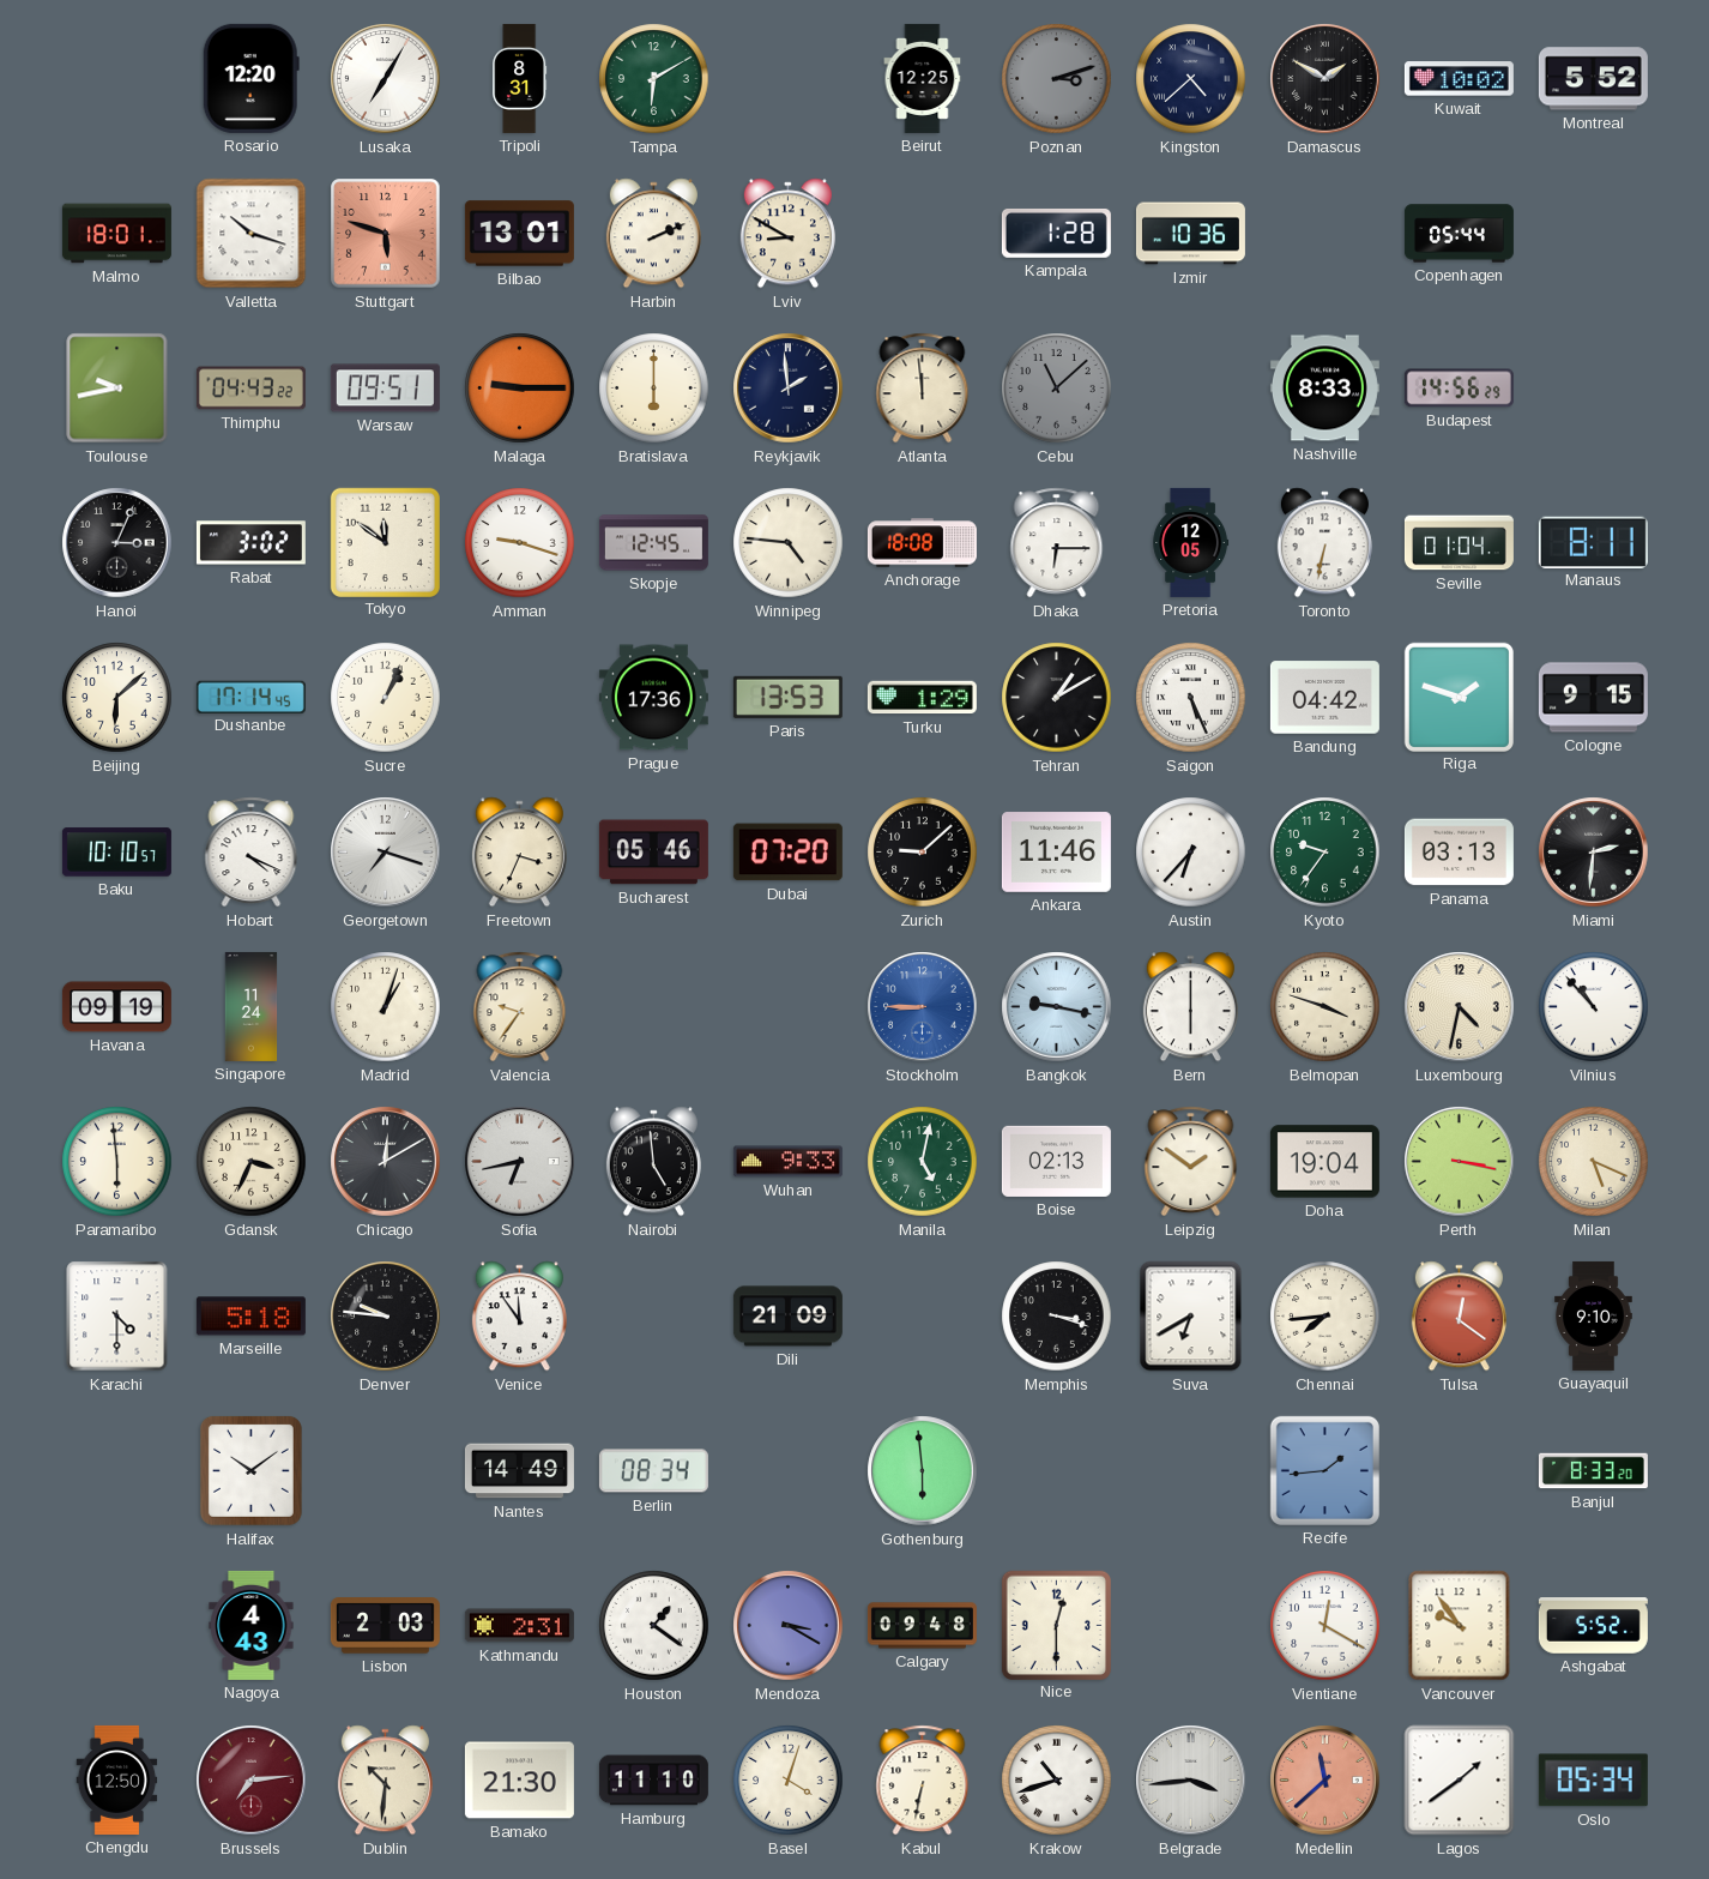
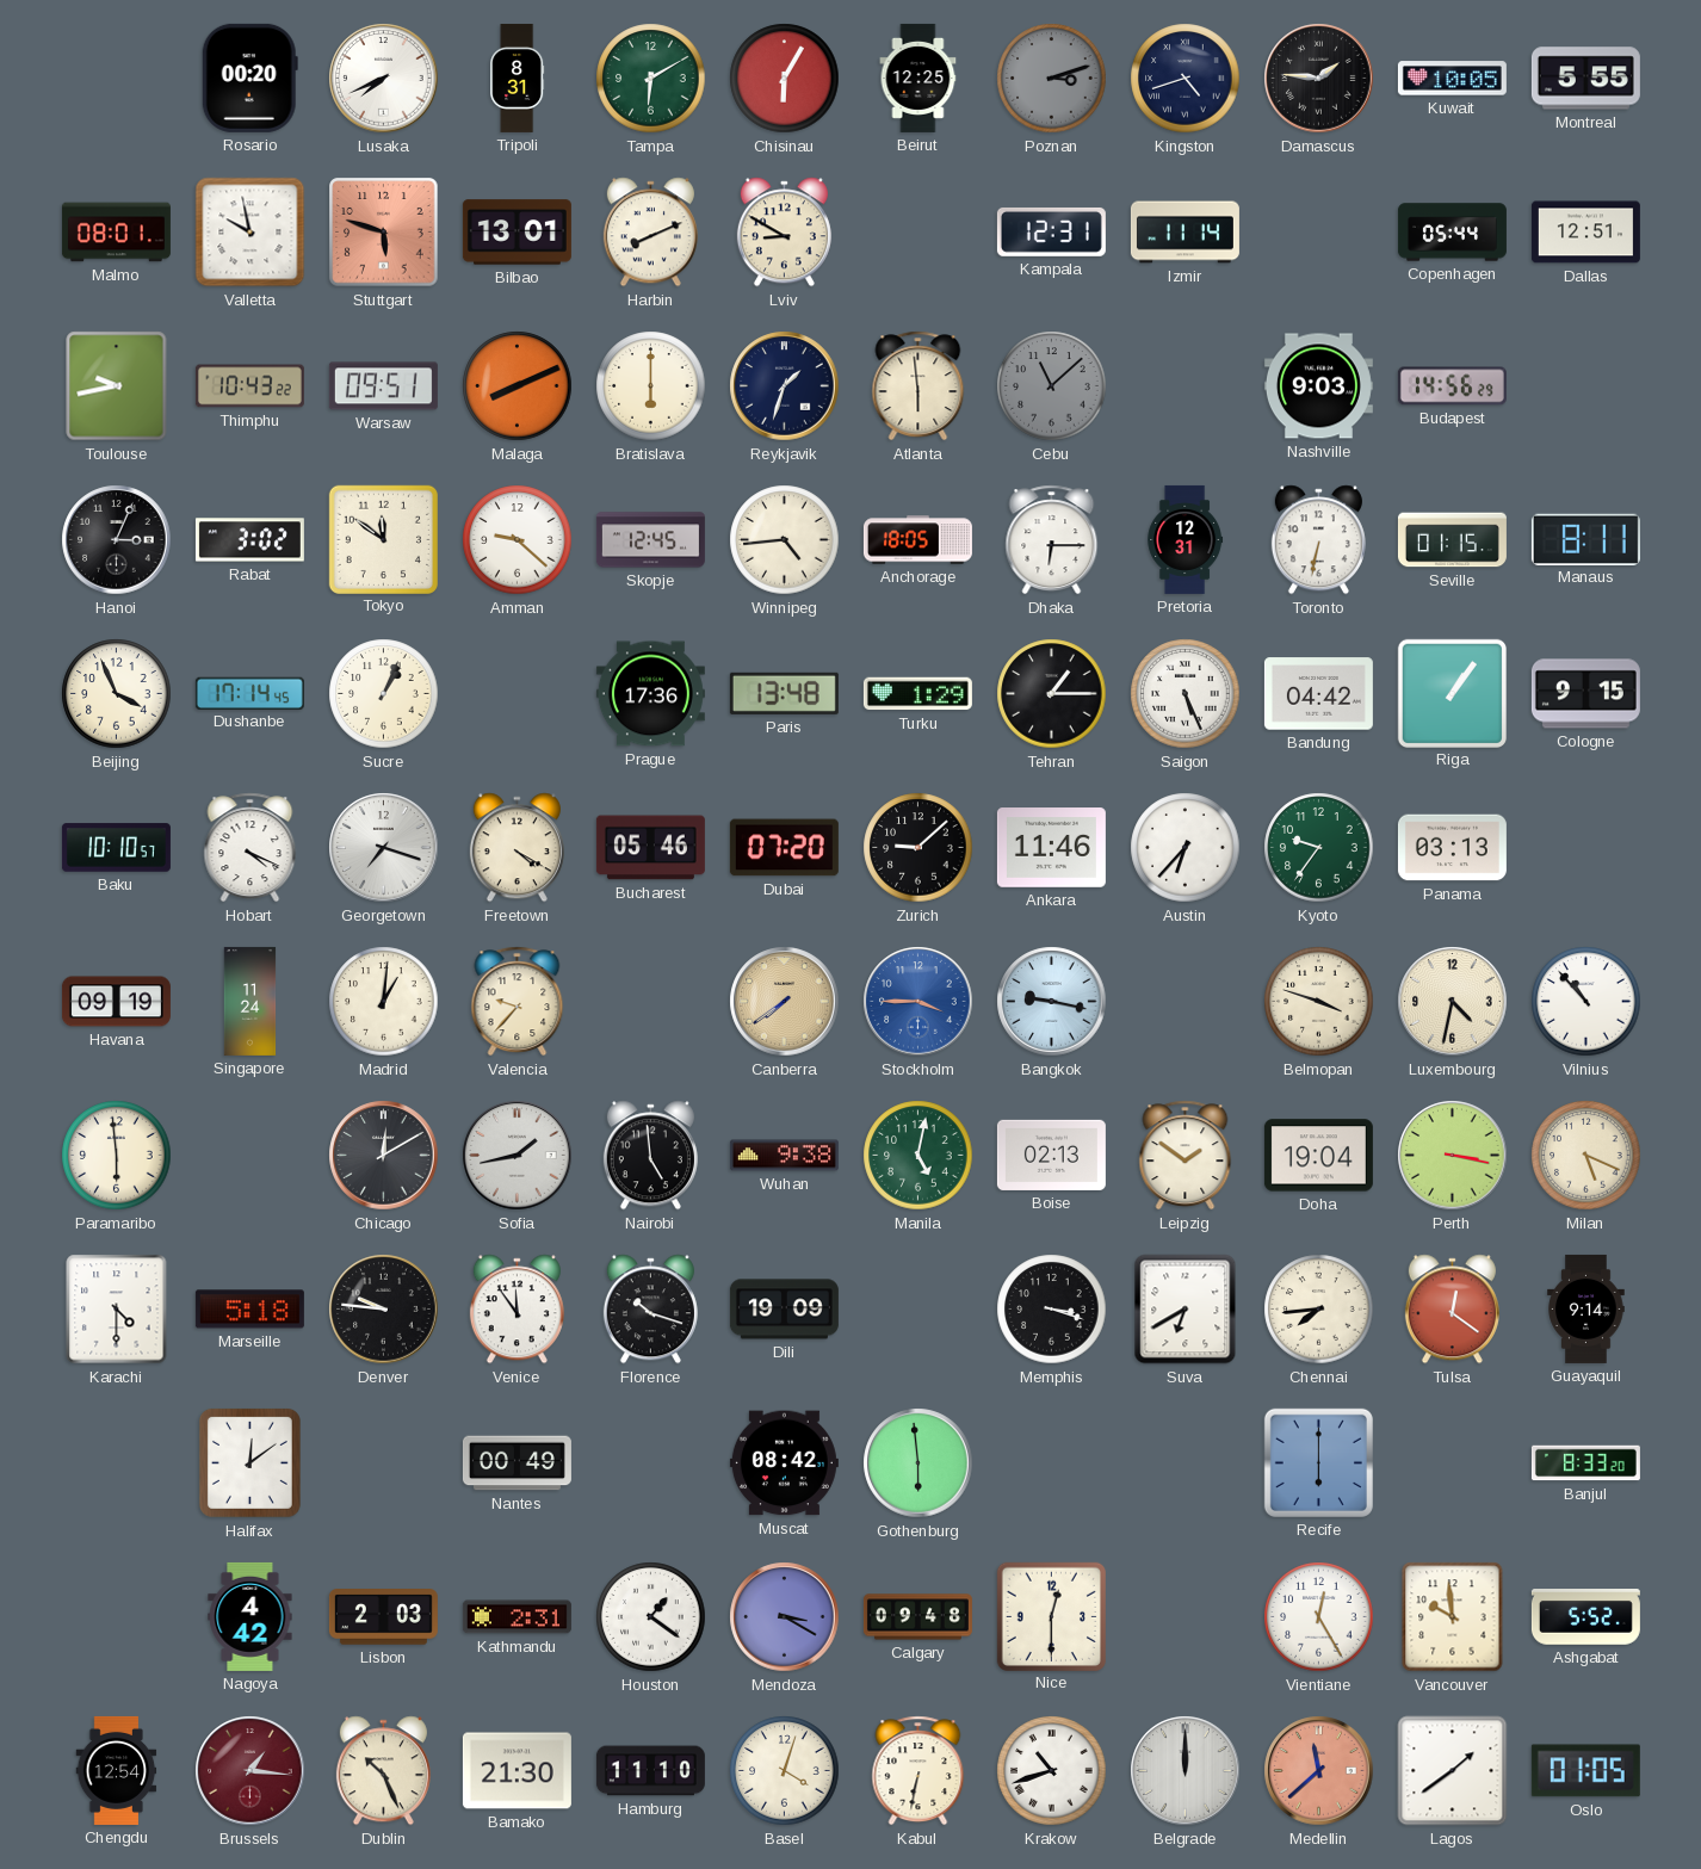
Rosario: 12:20 -> 00:20
Lusaka: 7:05 -> 7:41
Chisinau: none -> 6:05
Kingston: 4:38 -> 4:42
Damascus: 1:50 -> 1:46
Kuwait: 10:02 -> 10:05
Montreal: 5:52 -> 5:55
Malmo: 18:01 -> 08:01
Valletta: 10:18 -> 9:58
Harbin: 2:11 -> 8:11
Kampala: 1:28 -> 12:31
Izmir: 10:36 -> 11:14
Dallas: none -> 12:51
Thimphu: 04:43 -> 10:43
Malaga: 9:15 -> 8:11
Reykjavik: 1:59 -> 1:33
Atlanta: 11:59 -> 5:59
Nashville: 8:33 -> 9:03
Amman: 9:18 -> 9:22
Winnipeg: 4:46 -> 4:44
Anchorage: 18:08 -> 18:05
Pretoria: 12:05 -> 12:31
Seville: 01:04 -> 01:15
Beijing: 6:08 -> 3:56
Paris: 13:53 -> 13:48
Tehran: 1:10 -> 1:15
Riga: 1:48 -> 1:06
Freetown: 3:34 -> 4:20
Miami: 2:31 -> none
Madrid: 1:03 -> 1:01
Valencia: 9:36 -> 9:37
Canberra: none -> 7:39
Stockholm: 8:45 -> 3:45
Bern: 6:00 -> none
Gdansk: 3:34 -> none
Sofia: 6:43 -> 1:43
Wuhan: 9:33 -> 9:38
Florence: none -> 10:18
Dili: 21:09 -> 19:09
Guayaquil: 9:10 -> 9:14
Halifax: 10:09 -> 12:09
Nantes: 14:49 -> 00:49
Berlin: 08:34 -> none
Muscat: none -> 08:42
Recife: 1:44 -> 6:00
Nagoya: 4:43 -> 4:42
Vientiane: 12:20 -> 12:25
Vancouver: 9:54 -> 9:59
Chengdu: 12:50 -> 12:54
Brussels: 7:14 -> 1:16
Dublin: 10:31 -> 10:26
Belgrade: 3:44 -> 12:00
Oslo: 05:34 -> 01:05
